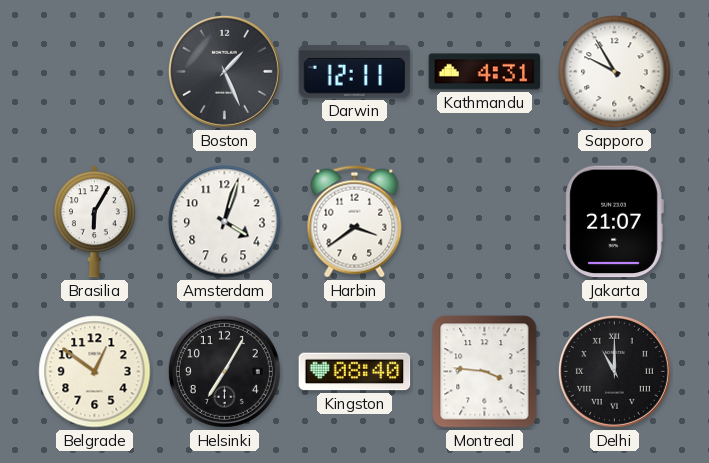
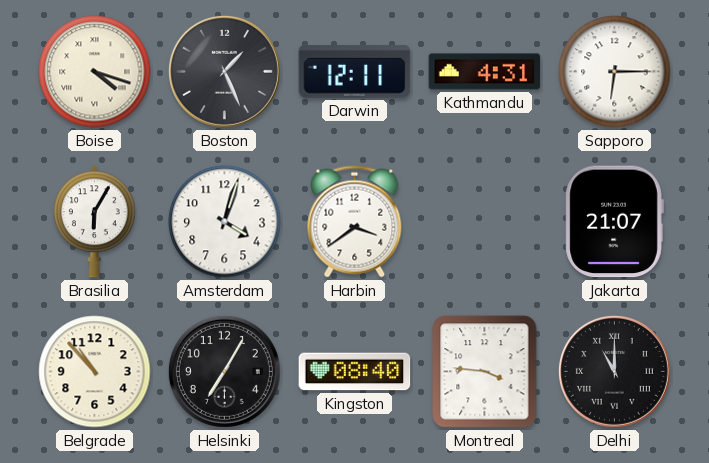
Boise: none -> 4:18
Sapporo: 9:55 -> 6:15
Belgrade: 12:51 -> 10:53
